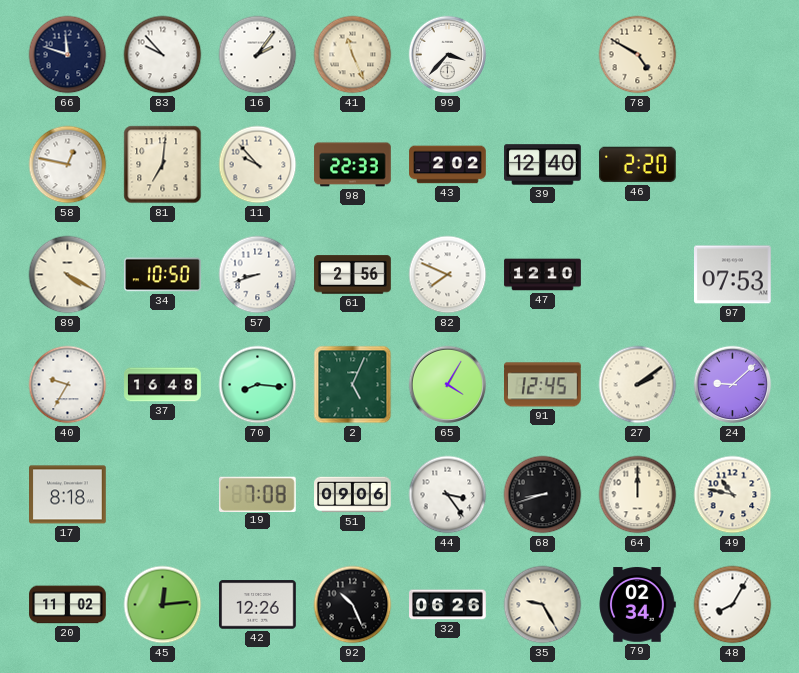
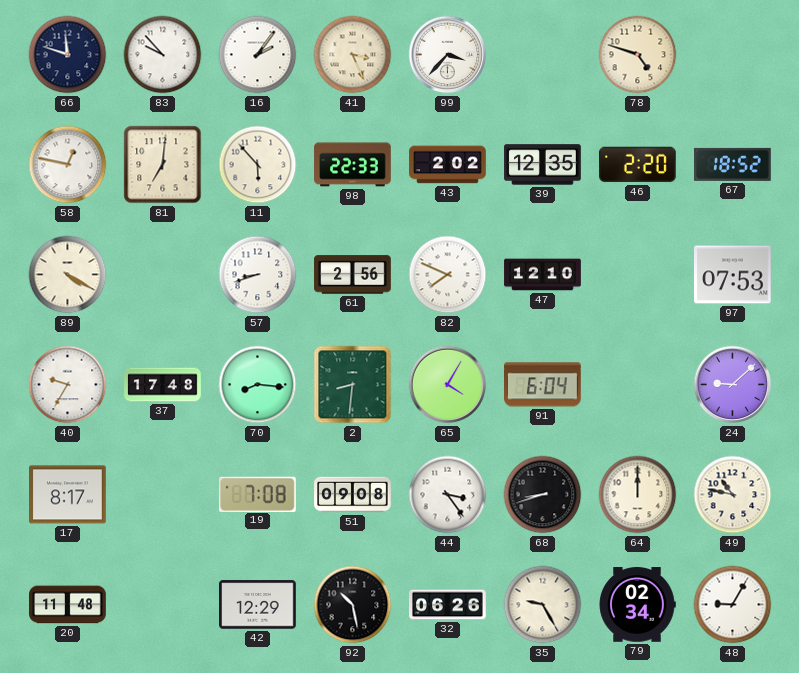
41: 11:26 -> 3:26
78: 4:50 -> 4:48
11: 9:53 -> 5:53
39: 12:40 -> 12:35
67: none -> 18:52
34: 10:50 -> none
37: 16:48 -> 17:48
2: 5:04 -> 8:31
91: 12:45 -> 6:04
27: 2:09 -> none
17: 8:18 -> 8:17
51: 09:06 -> 09:08
20: 11:02 -> 11:48
45: 12:14 -> none
42: 12:26 -> 12:29
92: 10:26 -> 10:28
48: 8:05 -> 9:05
